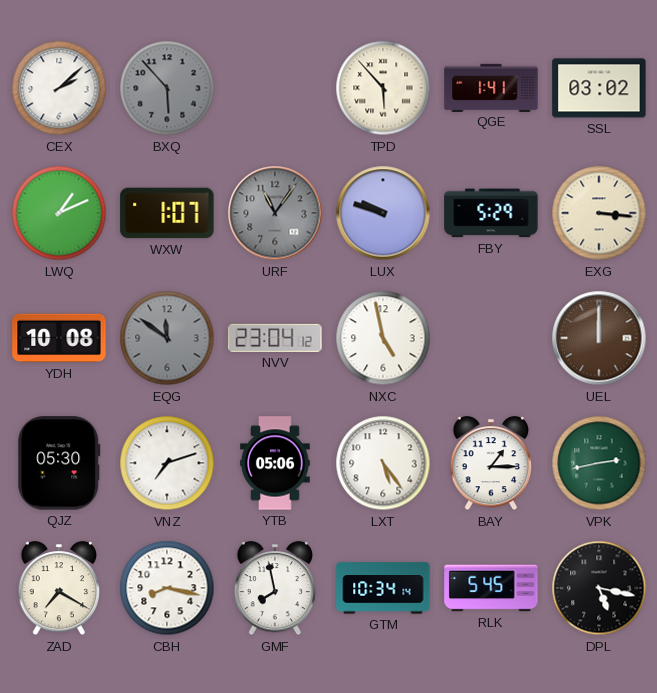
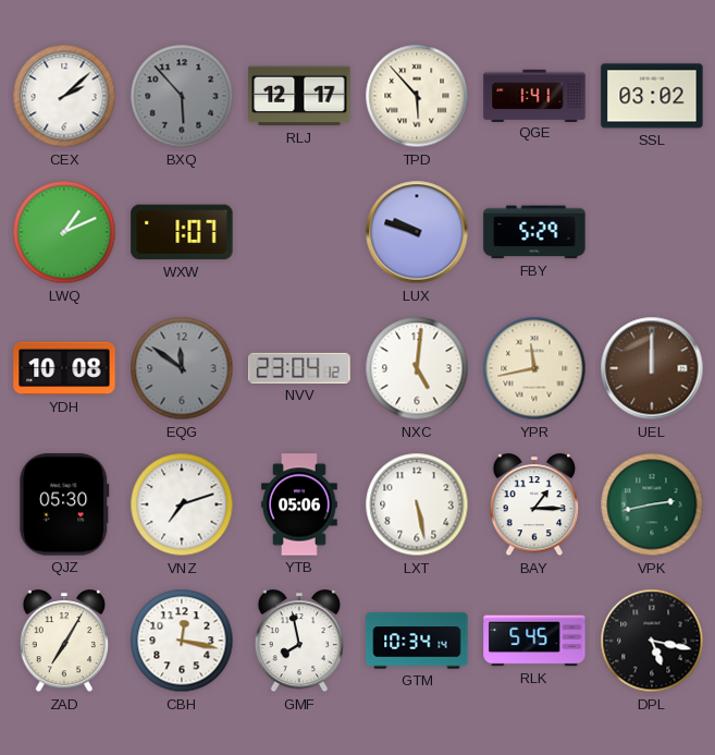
RLJ: none -> 12:17
URF: 11:06 -> none
EXG: 3:16 -> none
NXC: 4:58 -> 5:01
YPR: none -> 11:43
LXT: 5:24 -> 5:28
ZAD: 7:20 -> 7:05
CBH: 8:17 -> 12:17
